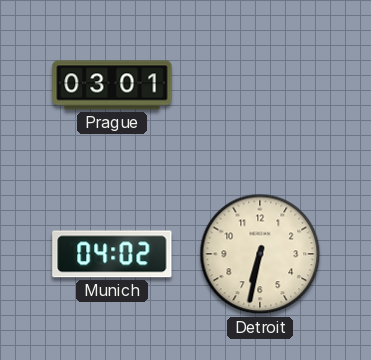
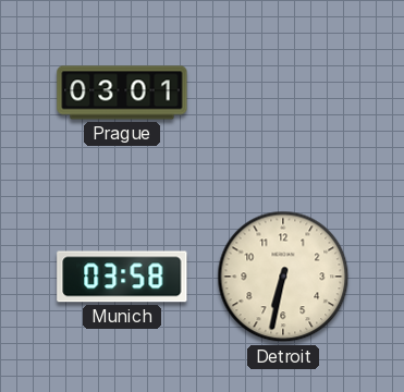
Munich: 04:02 -> 03:58
